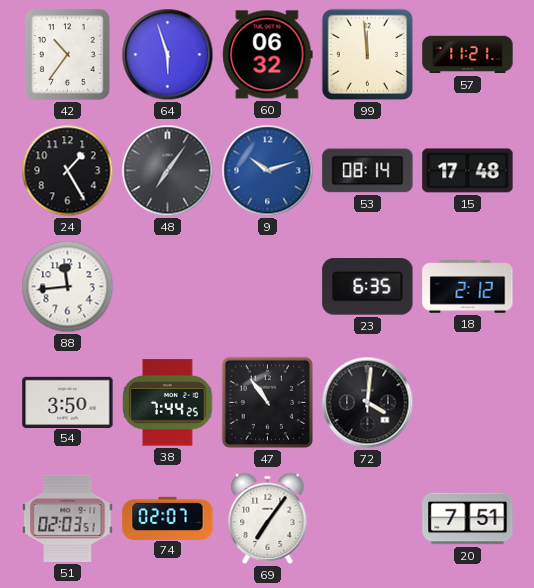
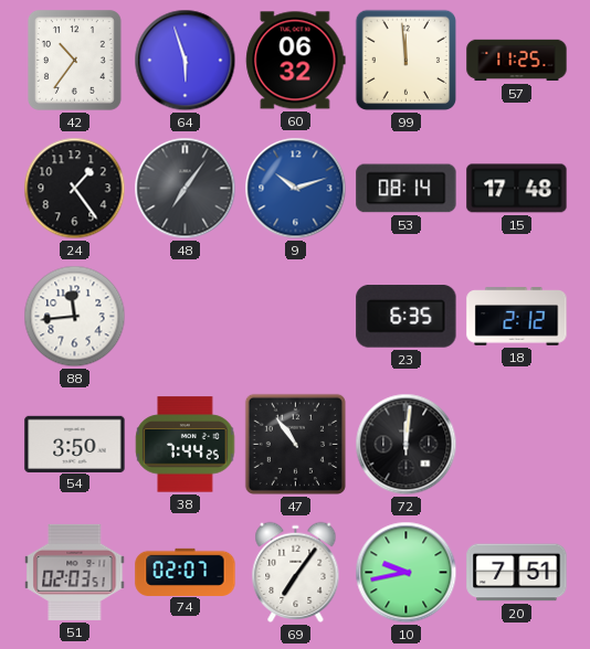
57: 11:21 -> 11:25
24: 1:25 -> 1:24
72: 4:01 -> 12:01
10: none -> 9:43
